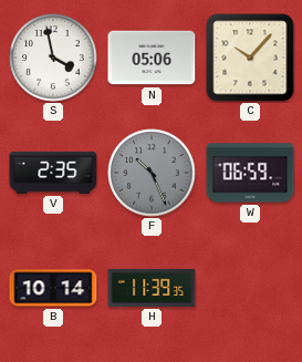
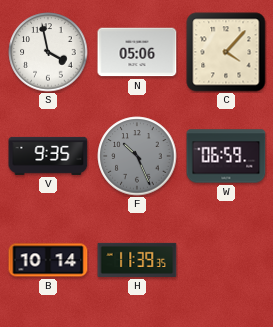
C: 10:07 -> 4:07
V: 2:35 -> 9:35
